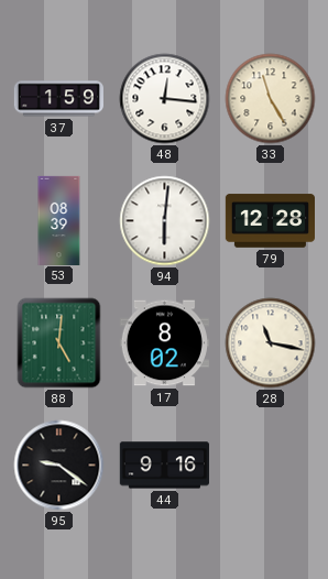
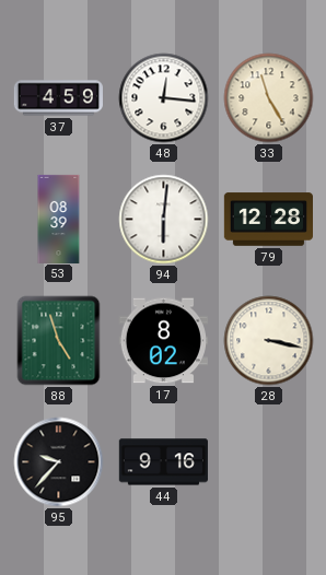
37: 1:59 -> 4:59
88: 5:01 -> 4:57
28: 11:17 -> 3:17
95: 9:21 -> 9:37
